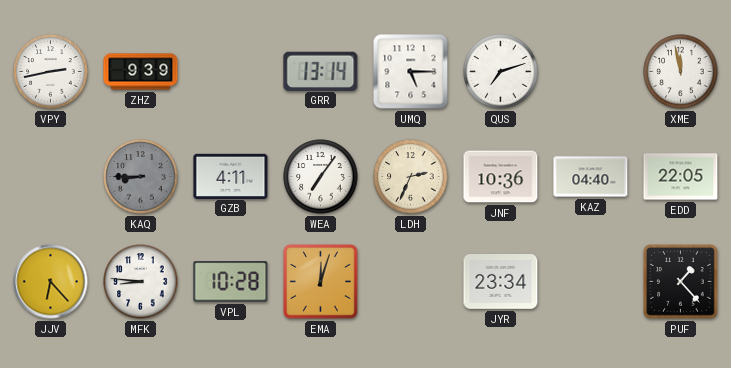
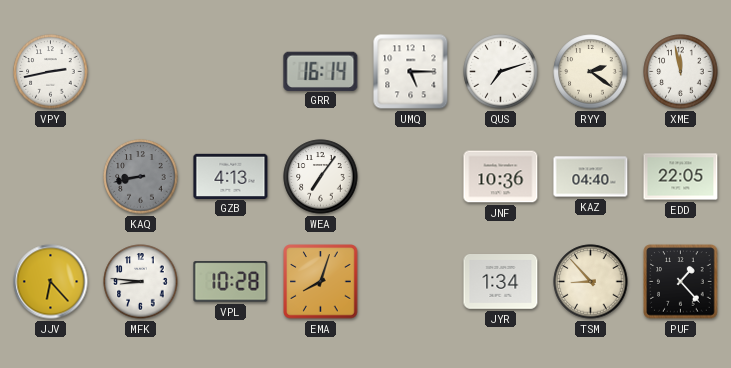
ZHZ: 9:39 -> none
GRR: 13:14 -> 16:14
RYY: none -> 2:21
KAQ: 8:45 -> 8:43
GZB: 4:11 -> 4:13
LDH: 2:34 -> none
EMA: 12:03 -> 8:03
JYR: 23:34 -> 1:34
TSM: none -> 8:53
